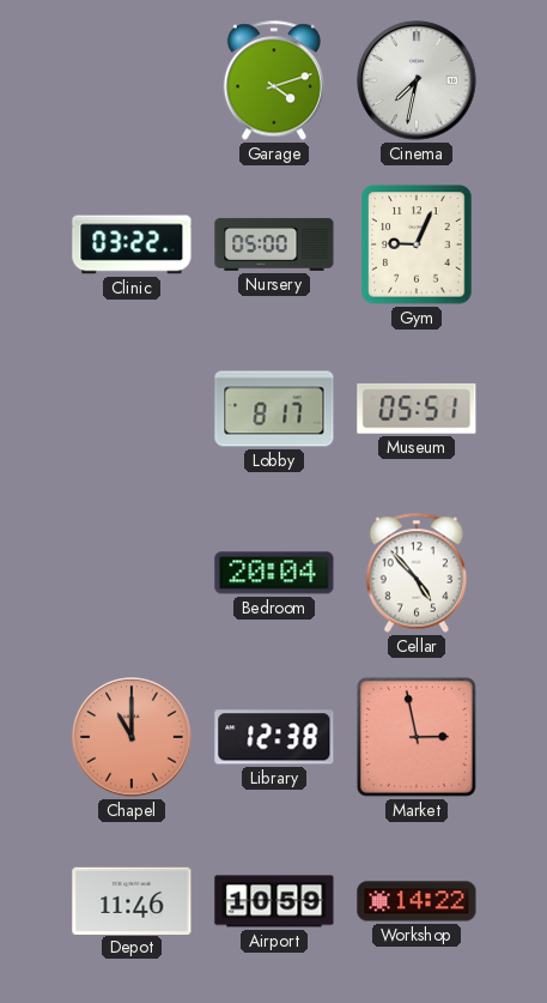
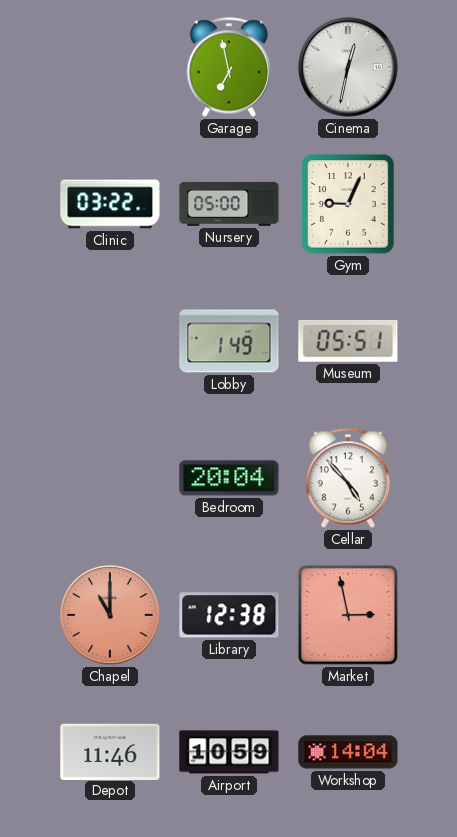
Garage: 4:12 -> 6:58
Cinema: 7:32 -> 12:32
Lobby: 8:17 -> 1:49
Workshop: 14:22 -> 14:04
